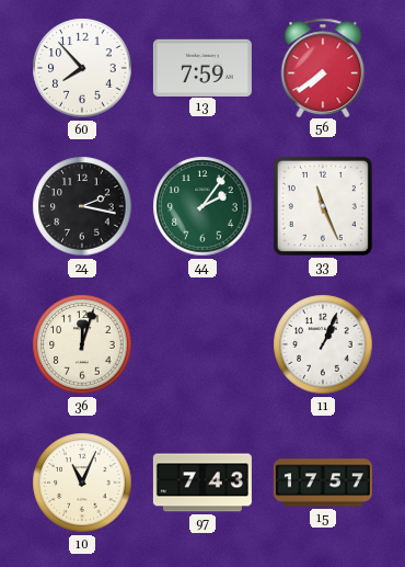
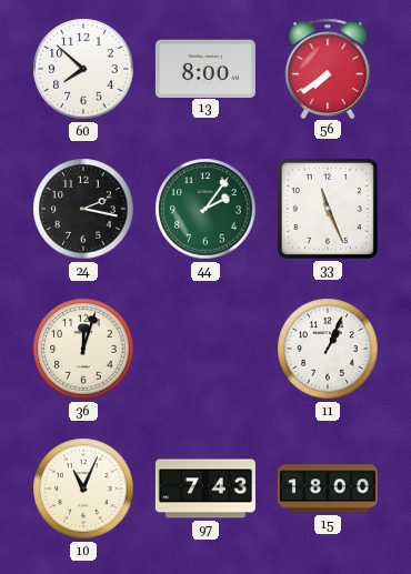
60: 7:53 -> 7:52
13: 7:59 -> 8:00
15: 17:57 -> 18:00
